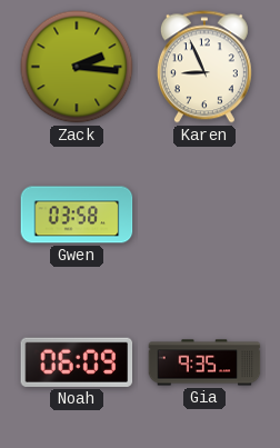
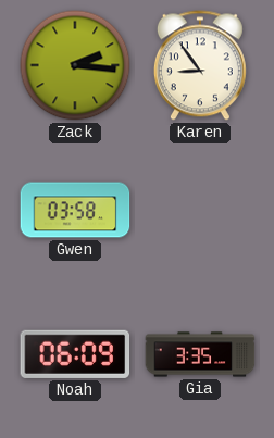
Karen: 8:56 -> 8:54
Gia: 9:35 -> 3:35
